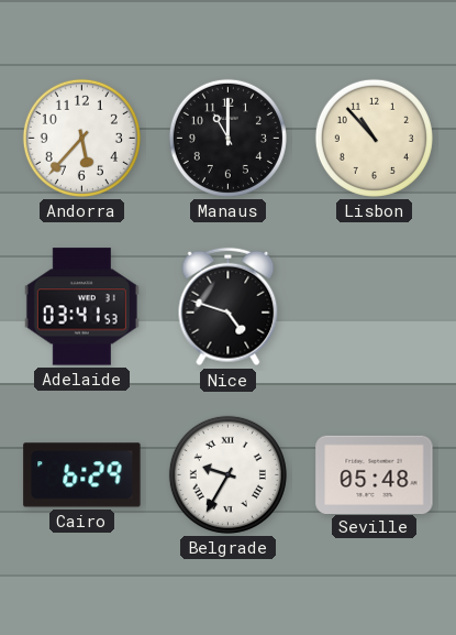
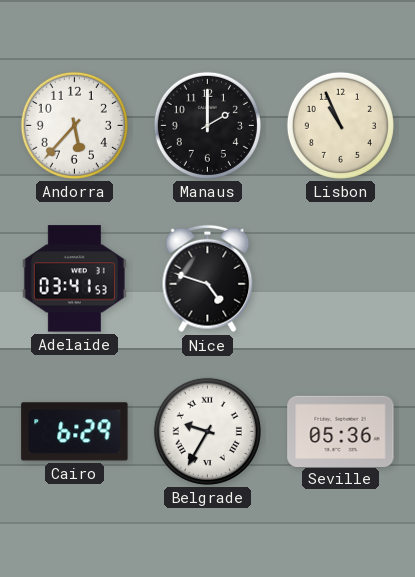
Manaus: 11:00 -> 2:00
Lisbon: 10:53 -> 10:56
Seville: 05:48 -> 05:36
